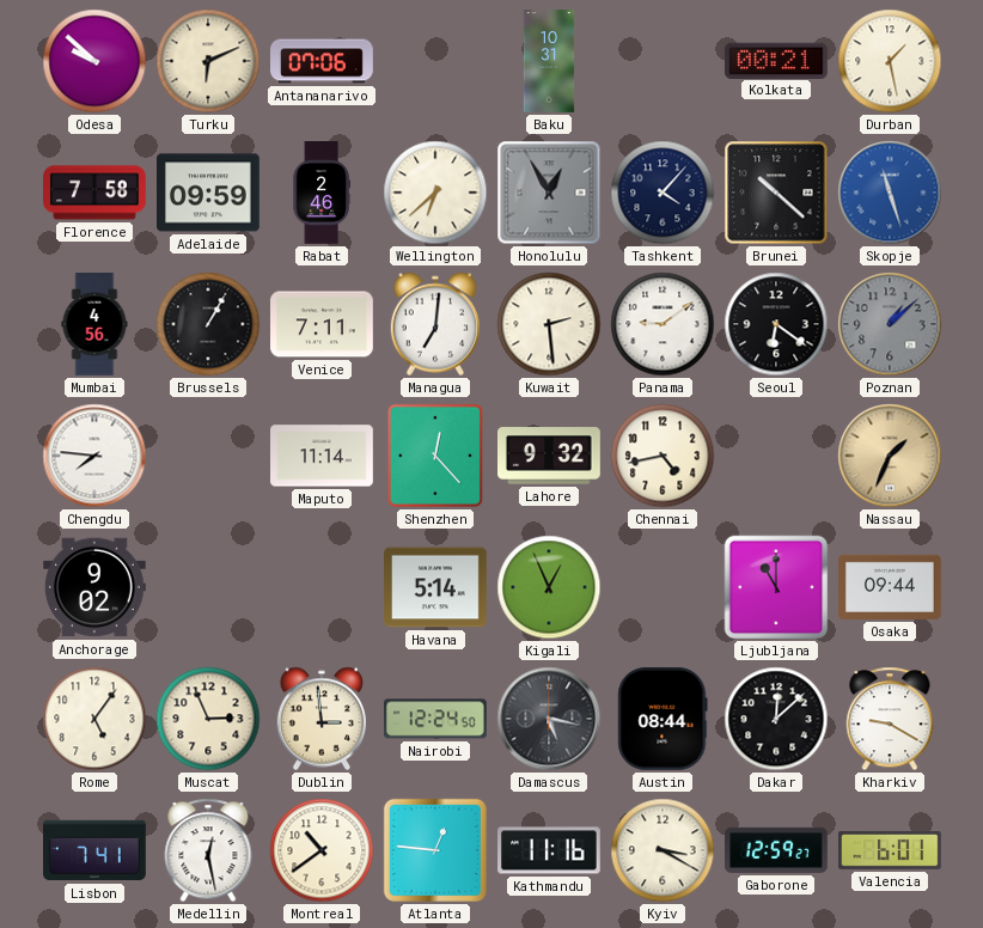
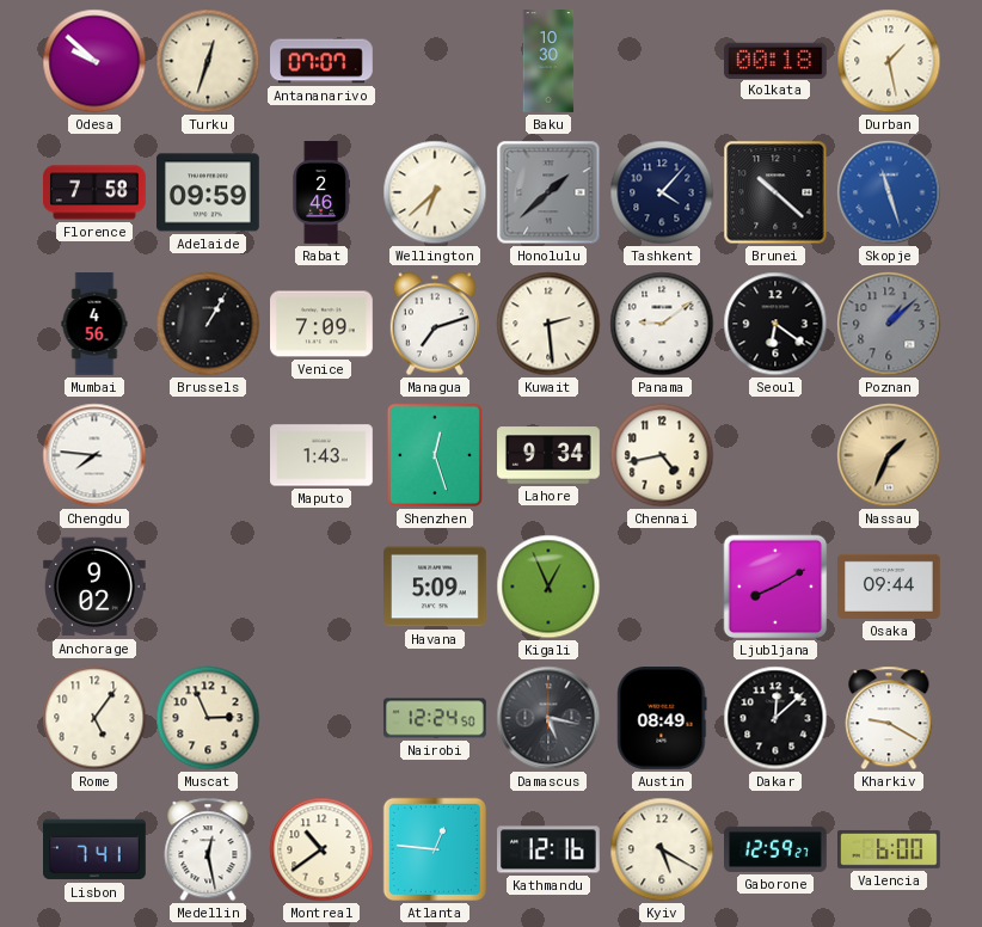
Turku: 6:11 -> 12:33
Antananarivo: 07:06 -> 07:07
Baku: 10:31 -> 10:30
Kolkata: 00:21 -> 00:18
Honolulu: 12:55 -> 1:38
Venice: 7:11 -> 7:09
Managua: 7:01 -> 7:12
Maputo: 11:14 -> 1:43
Shenzhen: 12:23 -> 12:27
Lahore: 9:32 -> 9:34
Havana: 5:14 -> 5:09
Ljubljana: 11:00 -> 8:10
Dublin: 2:59 -> none
Austin: 08:44 -> 08:49
Kathmandu: 11:16 -> 12:16
Kyiv: 3:20 -> 5:20
Valencia: 6:01 -> 6:00
